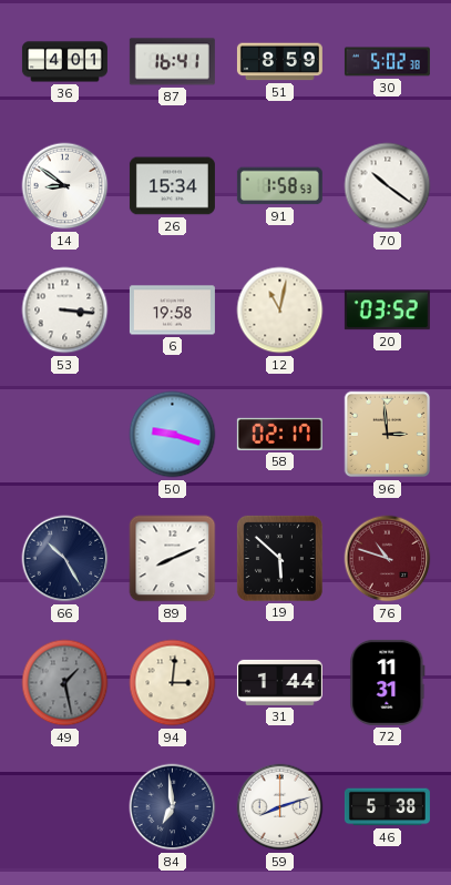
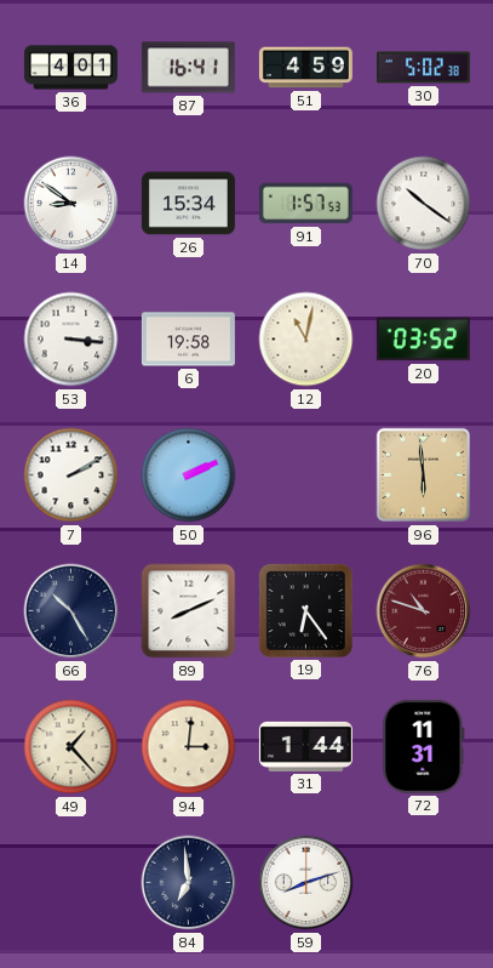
51: 8:59 -> 4:59
91: 1:58 -> 1:57
7: none -> 2:10
50: 9:18 -> 2:11
58: 02:17 -> none
96: 2:59 -> 5:59
19: 5:52 -> 6:24
49: 1:28 -> 1:23
49 dial: grey -> cream
46: 5:38 -> none
